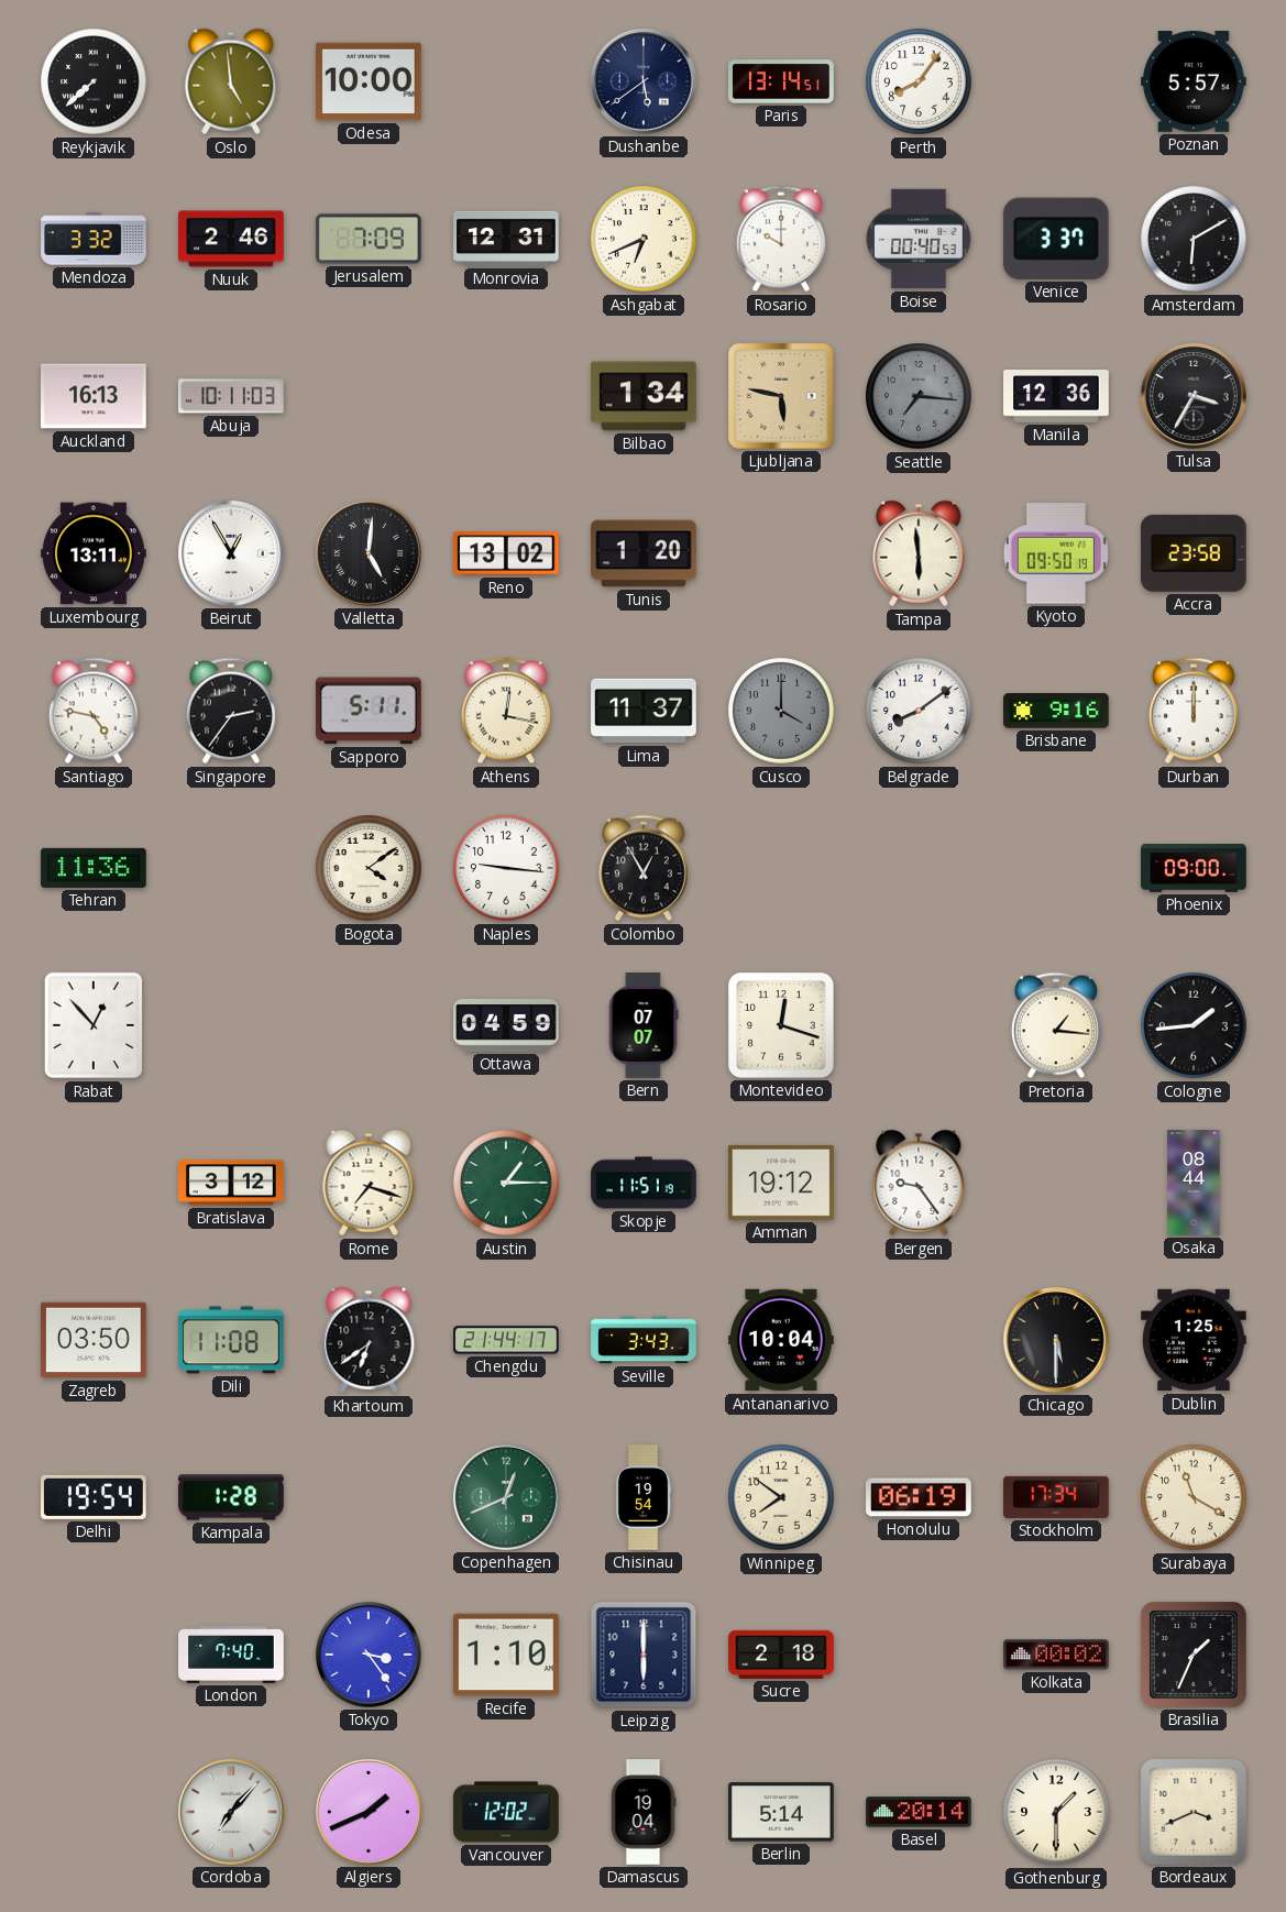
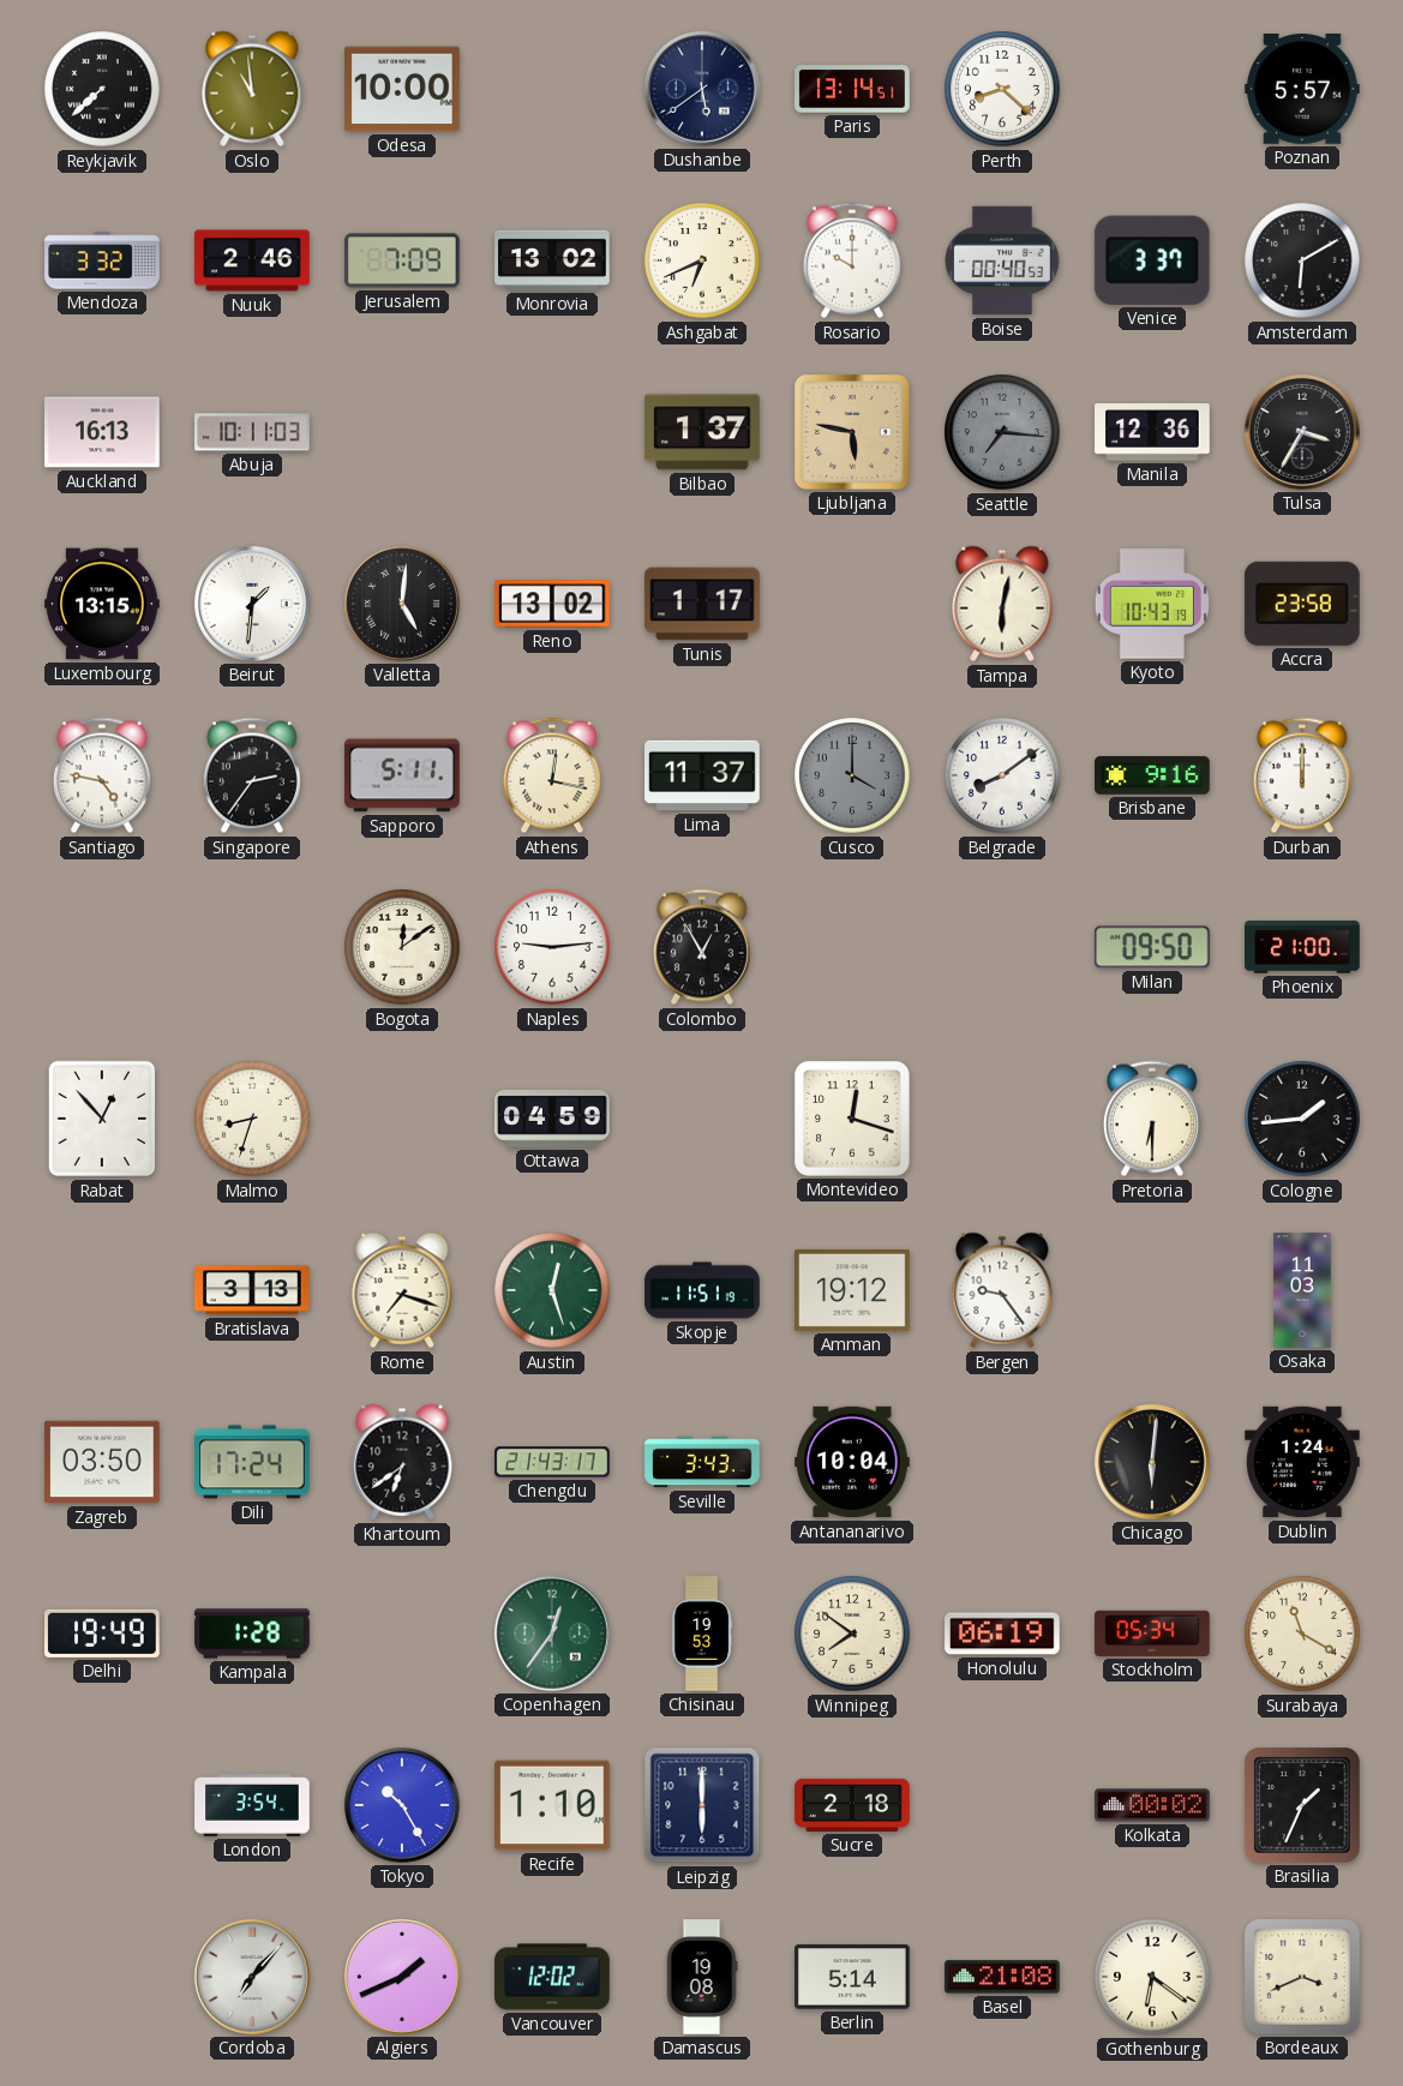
Oslo: 4:59 -> 10:59
Perth: 8:06 -> 8:22
Monrovia: 12:31 -> 13:02
Bilbao: 1:34 -> 1:37
Luxembourg: 13:11 -> 13:15
Beirut: 12:55 -> 1:31
Tunis: 1:20 -> 1:17
Tampa: 5:59 -> 6:02
Kyoto: 09:50 -> 10:43
Tehran: 11:36 -> none
Bogota: 4:09 -> 12:09
Naples: 9:16 -> 9:14
Milan: none -> 09:50
Phoenix: 09:00 -> 21:00
Malmo: none -> 8:33
Bern: 07:07 -> none
Pretoria: 1:16 -> 6:30
Bratislava: 3:12 -> 3:13
Austin: 1:15 -> 12:27
Osaka: 08:44 -> 11:03
Dili: 11:08 -> 17:24
Chengdu: 21:44 -> 21:43
Chicago: 5:30 -> 6:01
Dublin: 1:25 -> 1:24
Delhi: 19:54 -> 19:49
Copenhagen: 12:41 -> 12:36
Chisinau: 19:54 -> 19:53
Stockholm: 17:34 -> 05:34
London: 7:40 -> 3:54
Tokyo: 3:24 -> 10:25
Damascus: 19:04 -> 19:08
Basel: 20:14 -> 21:08
Gothenburg: 1:30 -> 6:21
